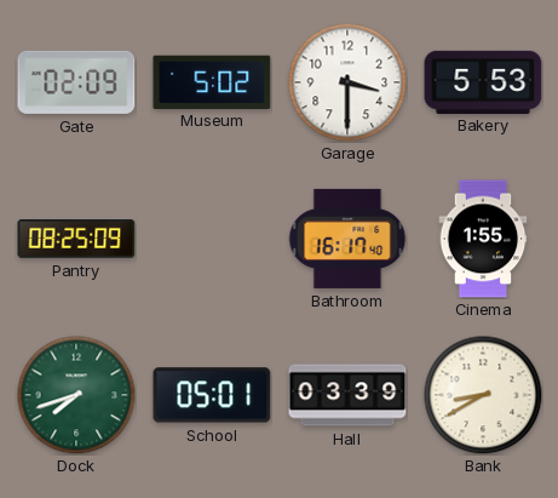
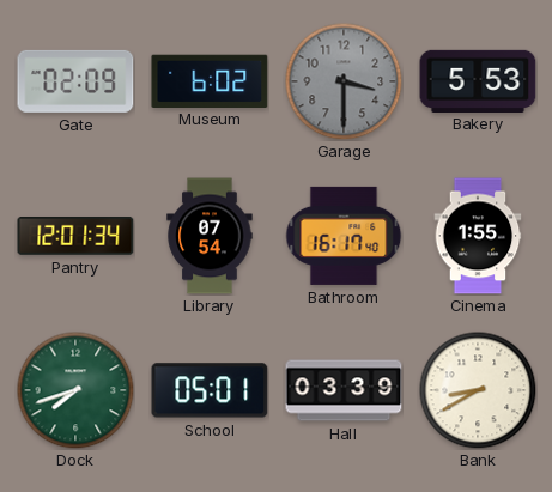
Museum: 5:02 -> 6:02
Garage dial: white -> grey
Pantry: 08:25 -> 12:01
Library: none -> 07:54
